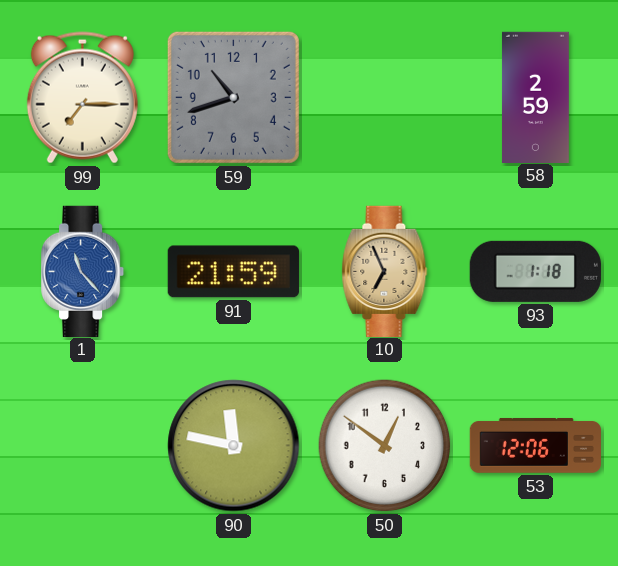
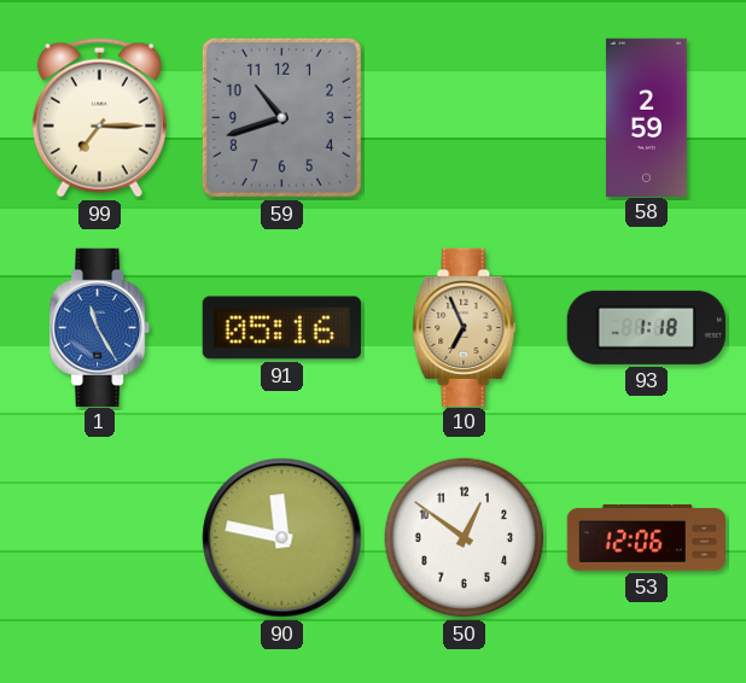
1: 11:23 -> 11:25
91: 21:59 -> 05:16
